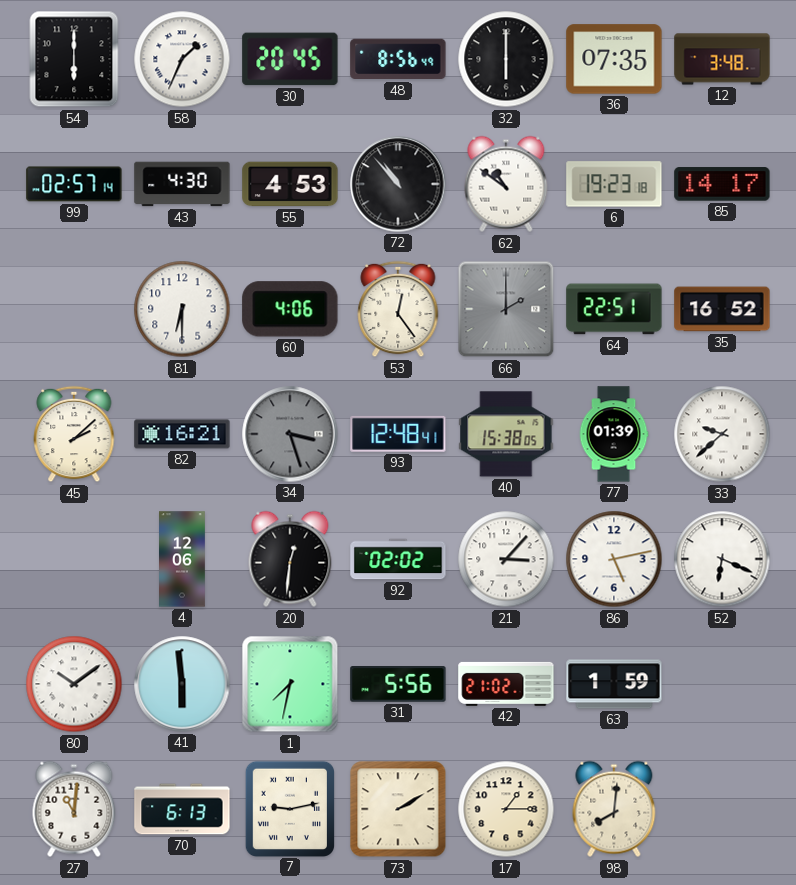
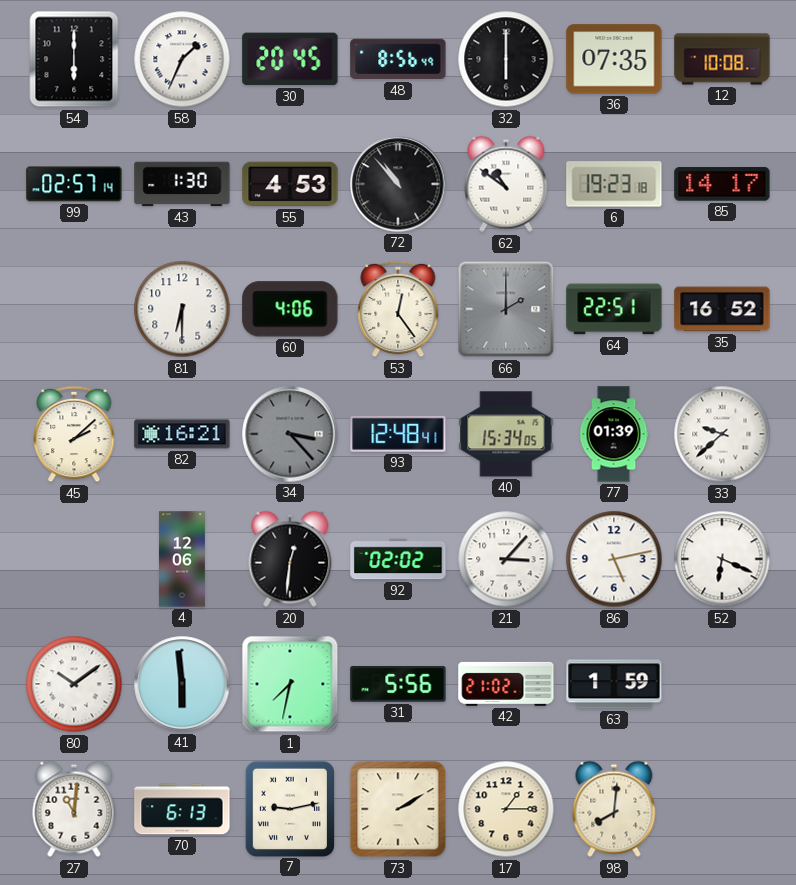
12: 3:48 -> 10:08
43: 4:30 -> 1:30
34: 3:27 -> 3:23
40: 15:38 -> 15:34
